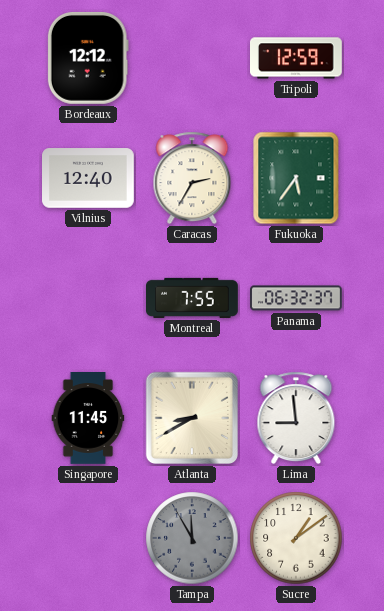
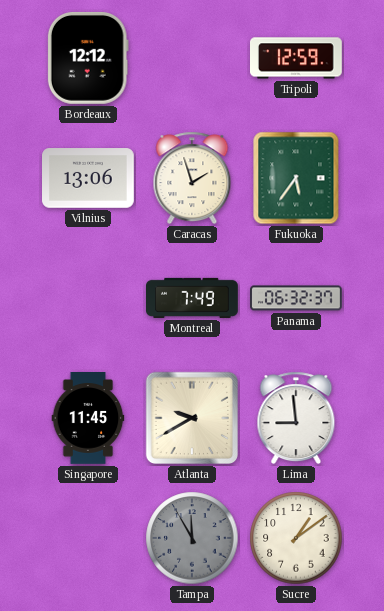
Vilnius: 12:40 -> 13:06
Caracas: 2:35 -> 1:57
Montreal: 7:55 -> 7:49
Atlanta: 8:40 -> 9:40
